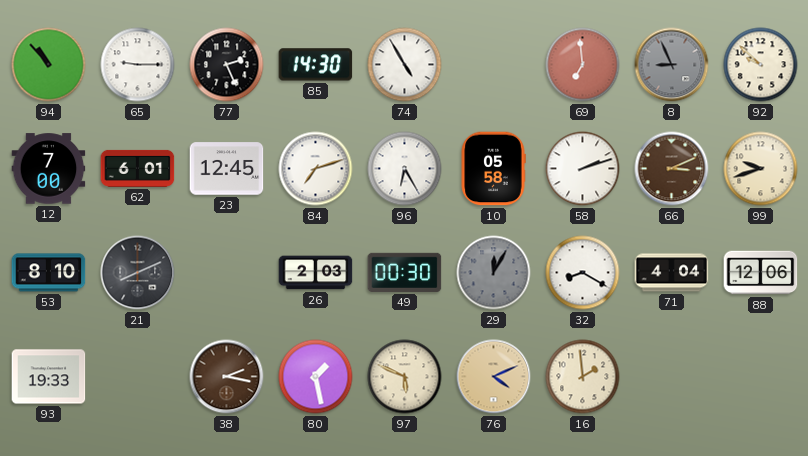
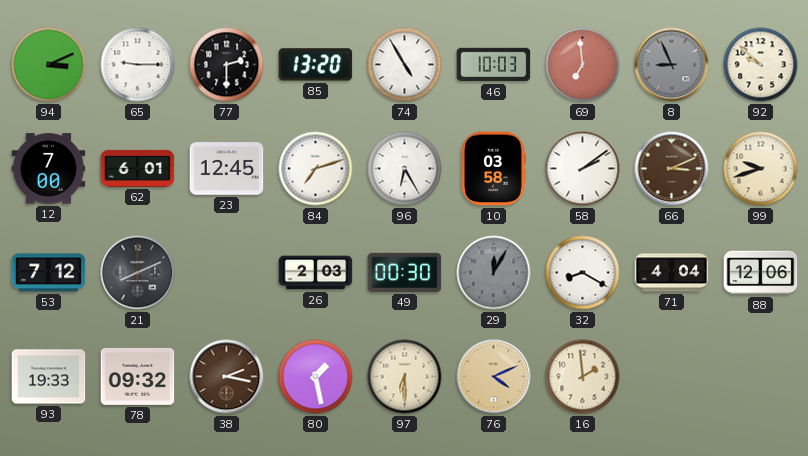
94: 10:53 -> 3:11
77: 2:26 -> 2:30
85: 14:30 -> 13:20
46: none -> 10:03
10: 05:58 -> 03:58
58: 2:12 -> 2:09
53: 8:10 -> 7:12
78: none -> 09:32
97: 5:49 -> 6:30
